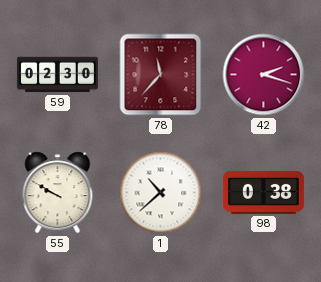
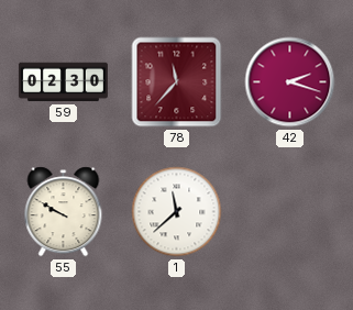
1: 10:38 -> 11:38
98: 0:38 -> none
